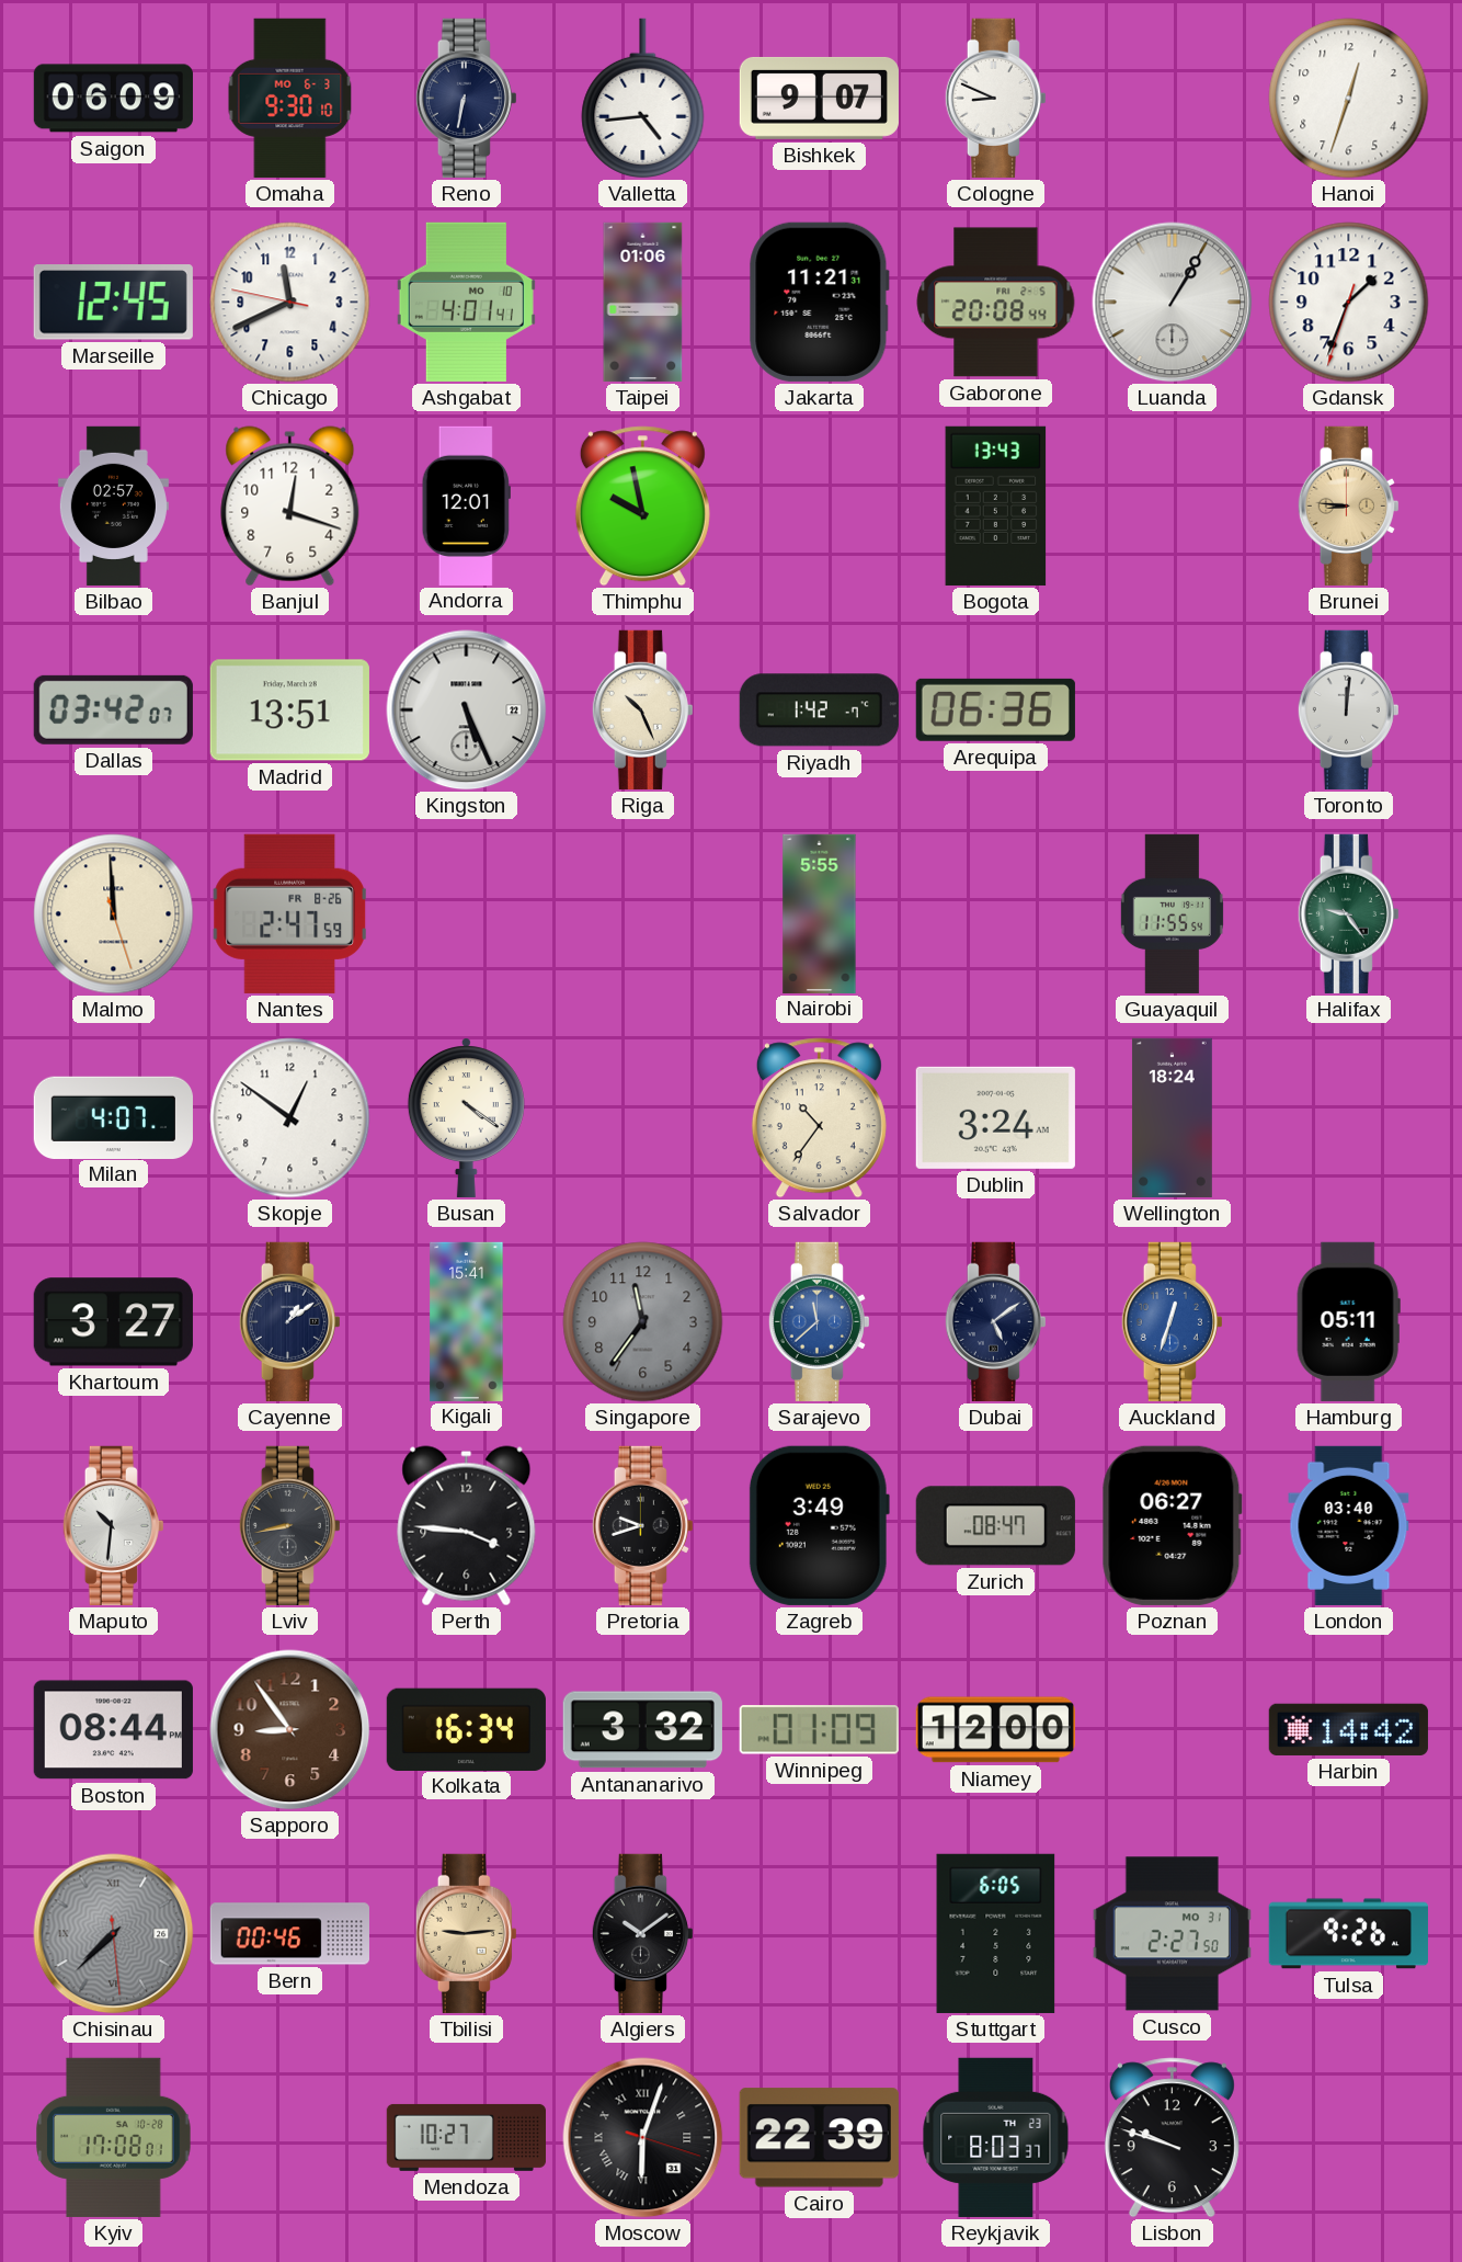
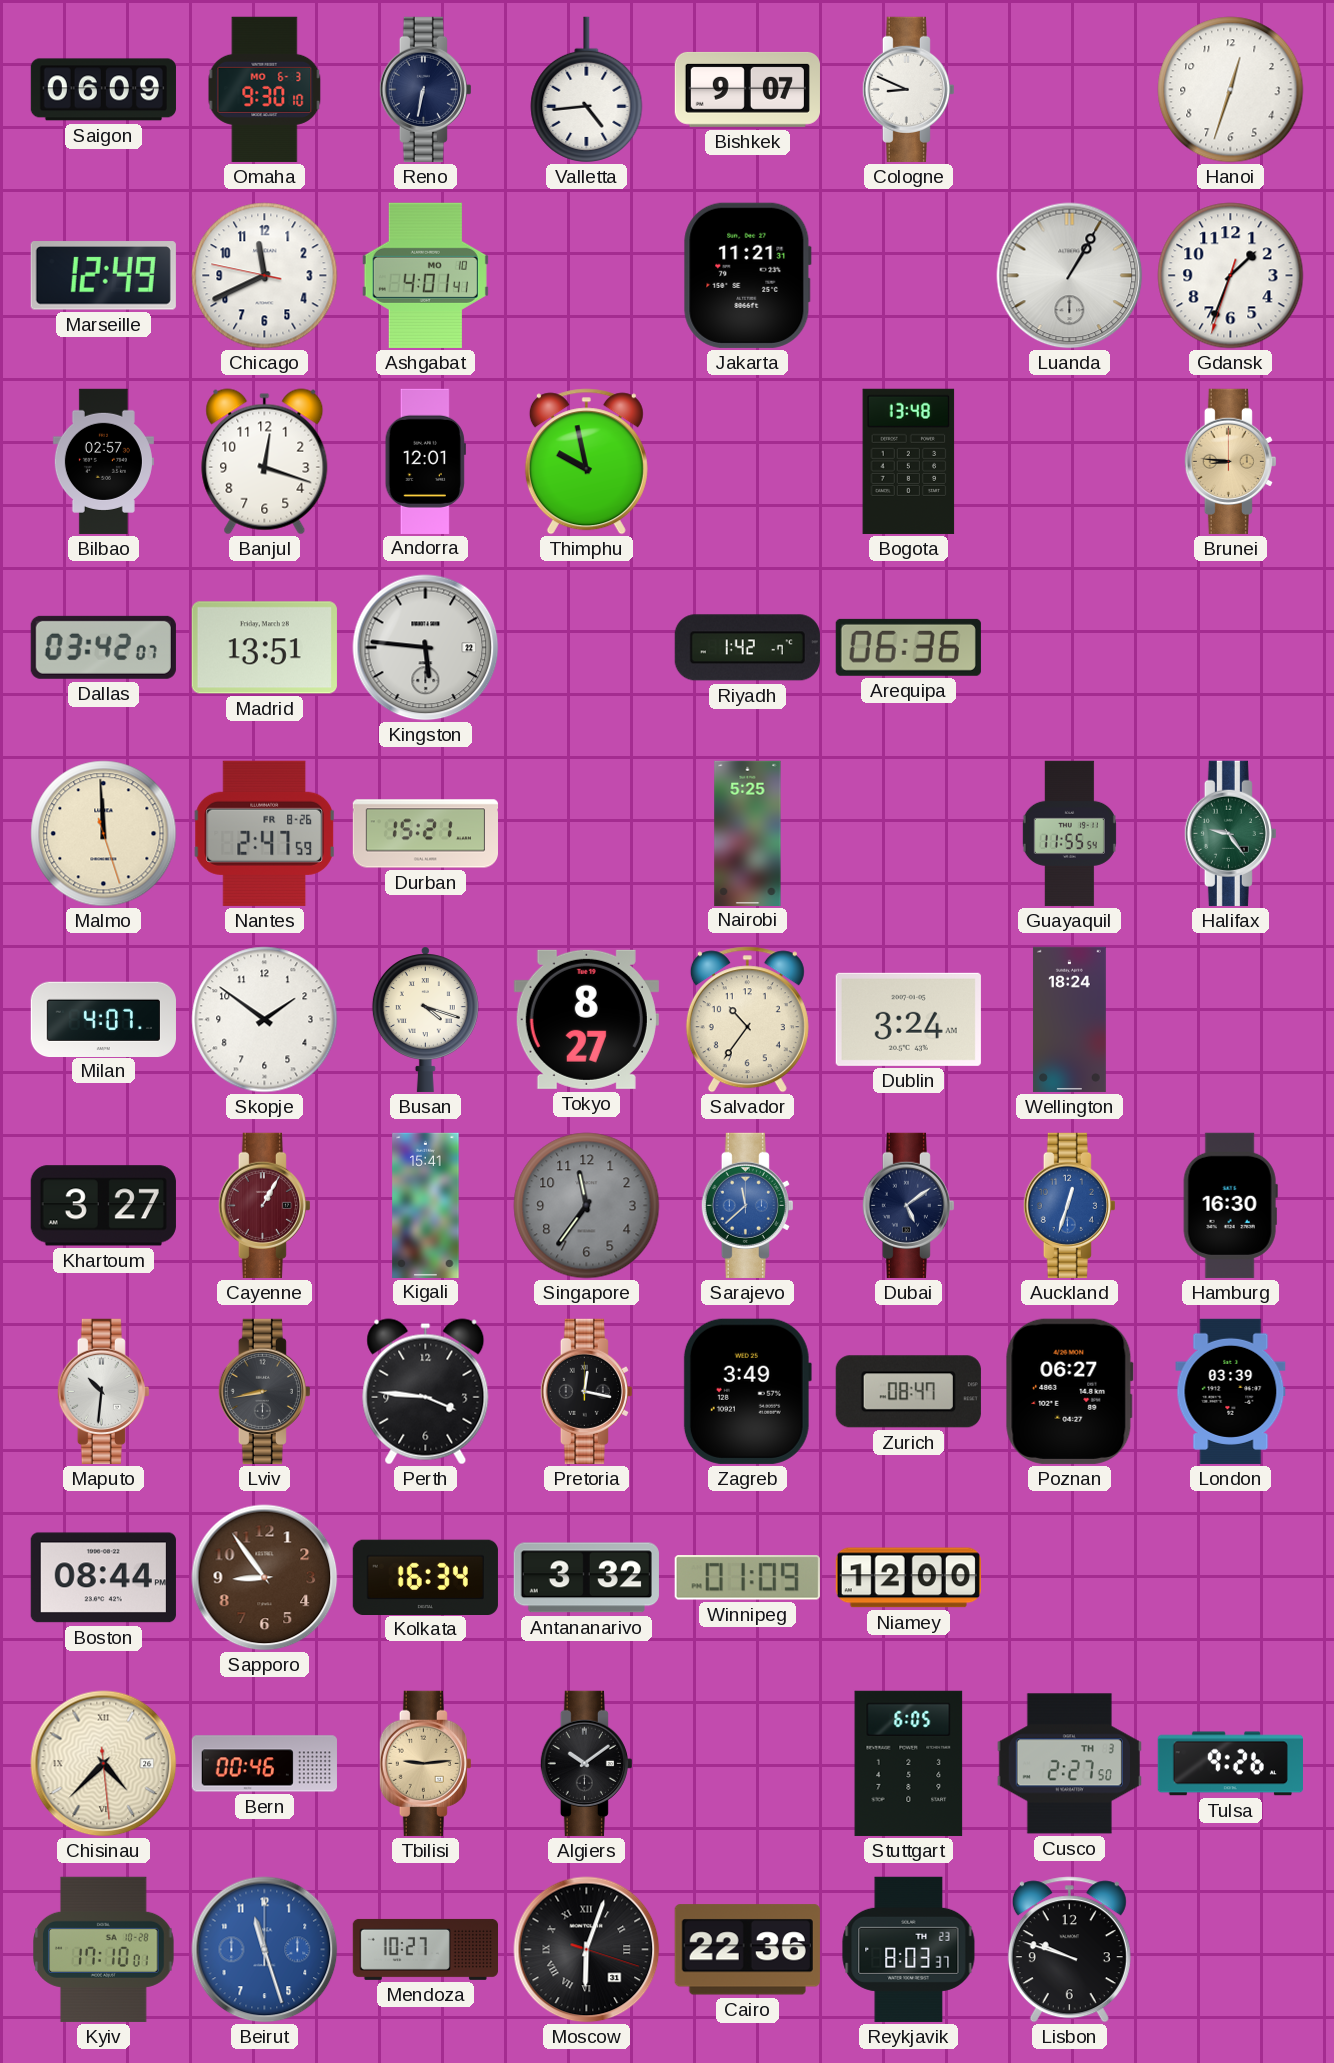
Marseille: 12:45 -> 12:49
Taipei: 01:06 -> none
Gaborone: 20:08 -> none
Bogota: 13:43 -> 13:48
Kingston: 5:26 -> 5:46
Riga: 10:26 -> none
Toronto: 12:01 -> none
Durban: none -> 15:21
Nairobi: 5:55 -> 5:25
Skopje: 12:51 -> 1:51
Busan: 4:21 -> 4:18
Tokyo: none -> 8:27
Cayenne: 1:09 -> 1:05
Cayenne dial: navy -> burgundy
Hamburg: 05:11 -> 16:30
Pretoria: 9:42 -> 12:17
London: 03:40 -> 03:39
Harbin: 14:42 -> none
Chisinau: 7:37 -> 4:37
Chisinau dial: grey -> cream
Cusco date: MO 31 -> TH 3
Kyiv: 17:08 -> 17:10
Beirut: none -> 11:27
Cairo: 22:39 -> 22:36
